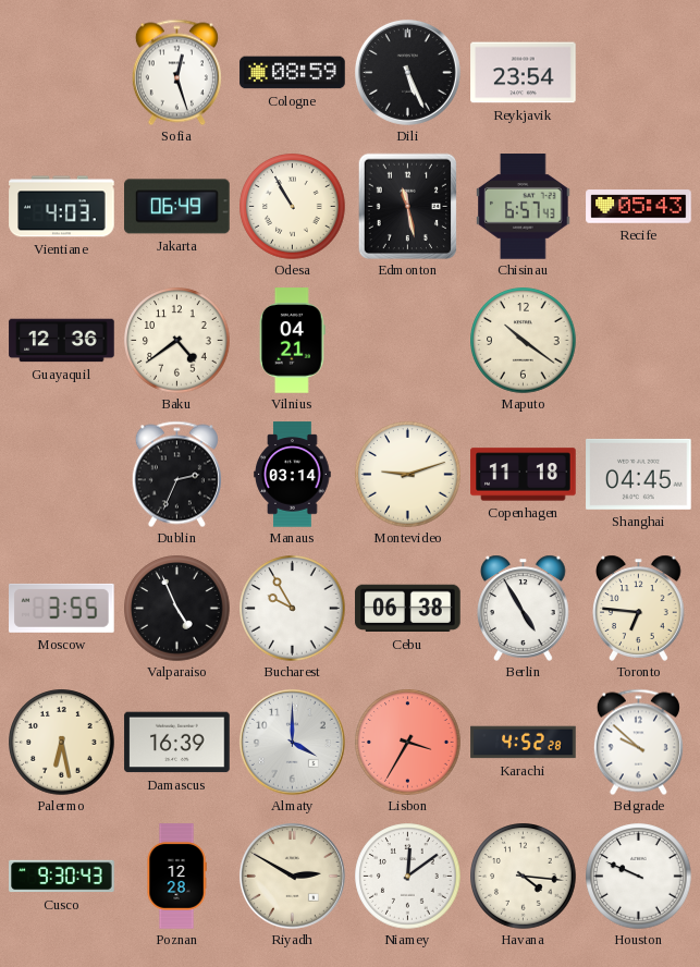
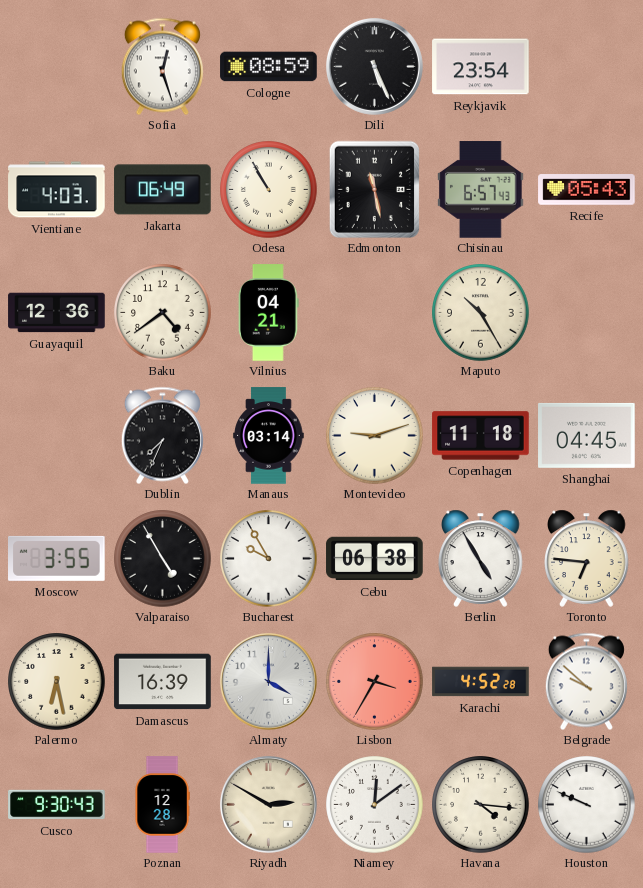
Maputo: 10:21 -> 10:25
Dublin: 2:34 -> 7:34
Valparaiso: 4:56 -> 4:55
